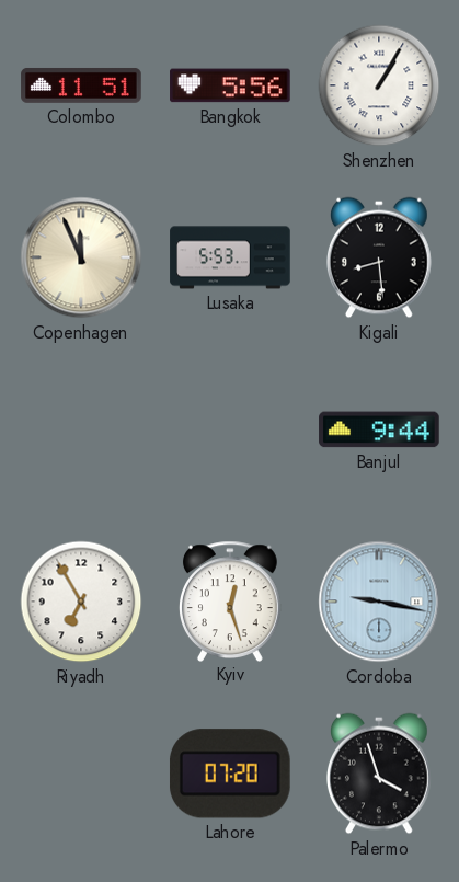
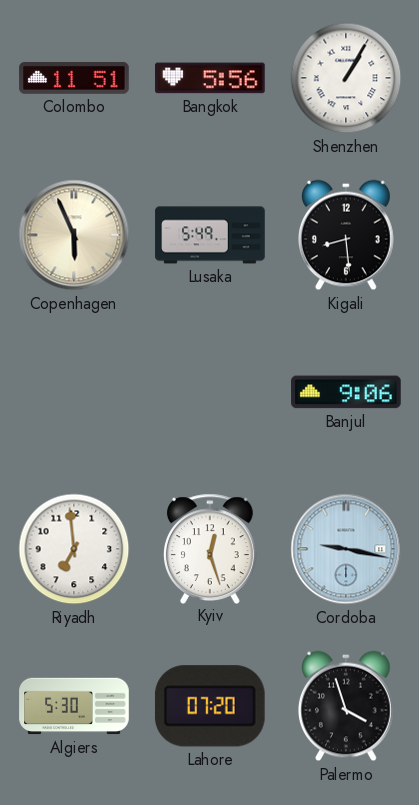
Copenhagen: 11:56 -> 5:56
Lusaka: 5:53 -> 5:49
Banjul: 9:44 -> 9:06
Riyadh: 6:55 -> 6:59
Algiers: none -> 5:30
